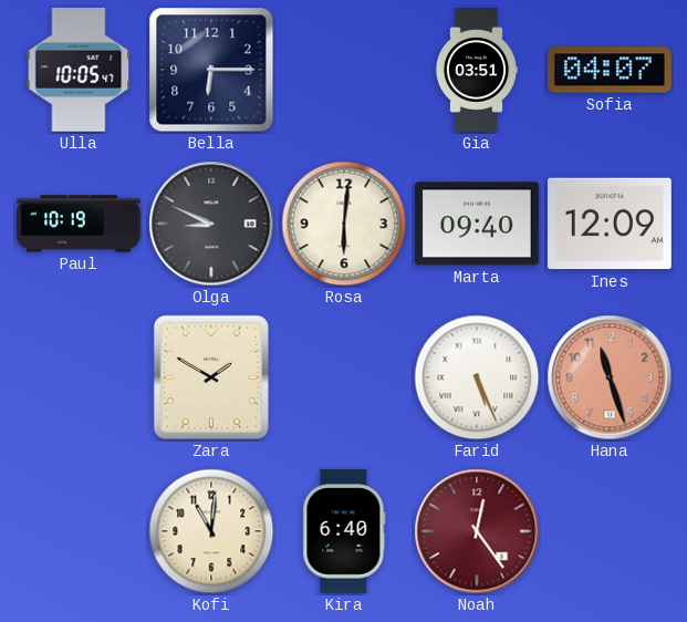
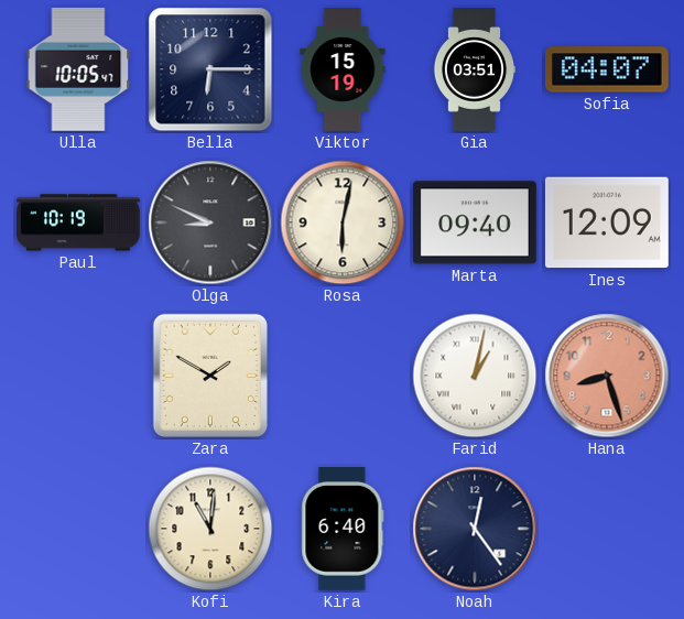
Viktor: none -> 15:19
Rosa: 6:01 -> 6:02
Farid: 5:26 -> 1:02
Hana: 11:27 -> 8:27
Noah dial: burgundy -> navy
